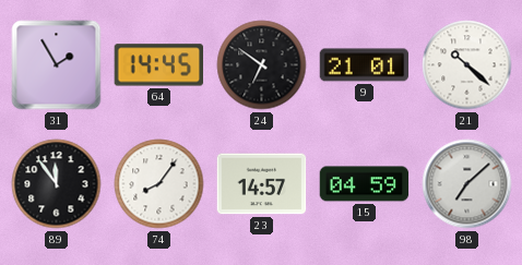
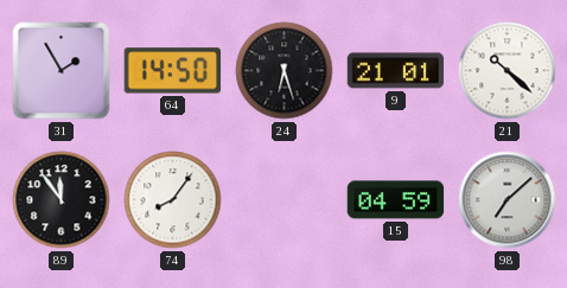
64: 14:45 -> 14:50
24: 6:51 -> 6:27
23: 14:57 -> none
